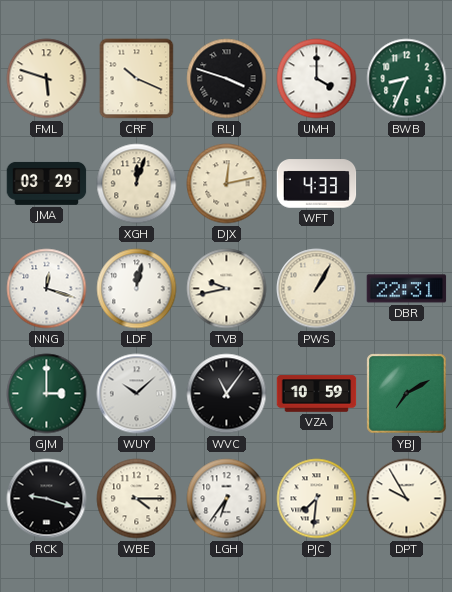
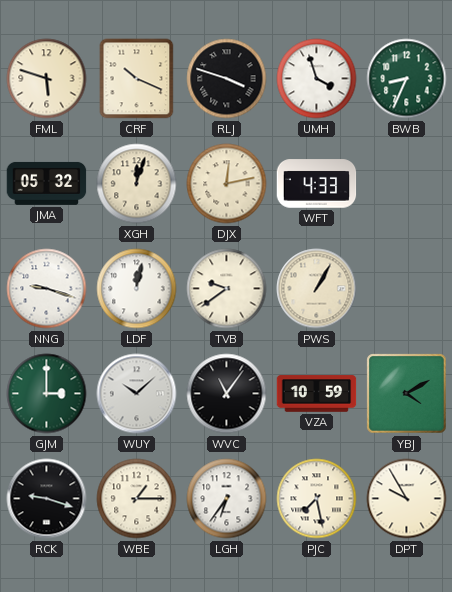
UMH: 4:00 -> 3:57
JMA: 03:29 -> 05:32
NNG: 12:18 -> 9:18
TVB: 9:43 -> 9:39
DBR: 22:31 -> none
YBJ: 7:10 -> 4:10
WBE: 4:15 -> 1:15
PJC: 7:31 -> 7:28
